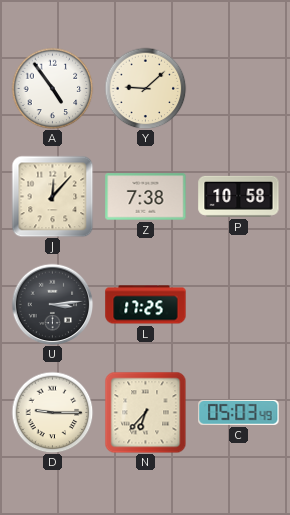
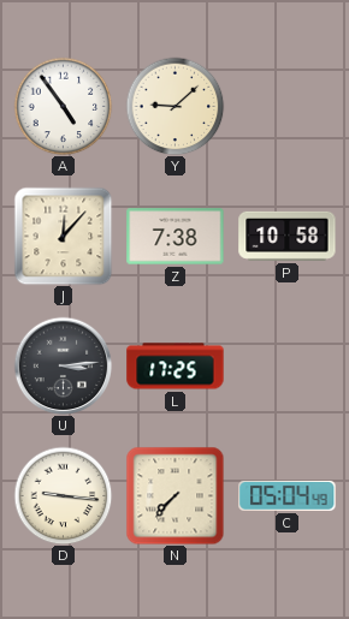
D: 9:15 -> 9:16
N: 6:37 -> 7:37
C: 05:03 -> 05:04
